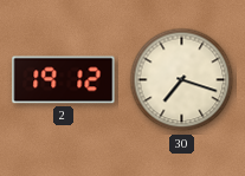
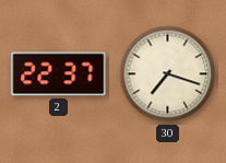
2: 19:12 -> 22:37
